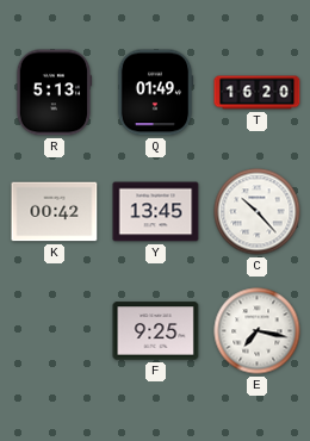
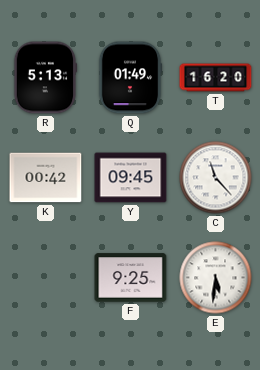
Y: 13:45 -> 09:45
C: 10:23 -> 11:23
E: 7:17 -> 5:31
